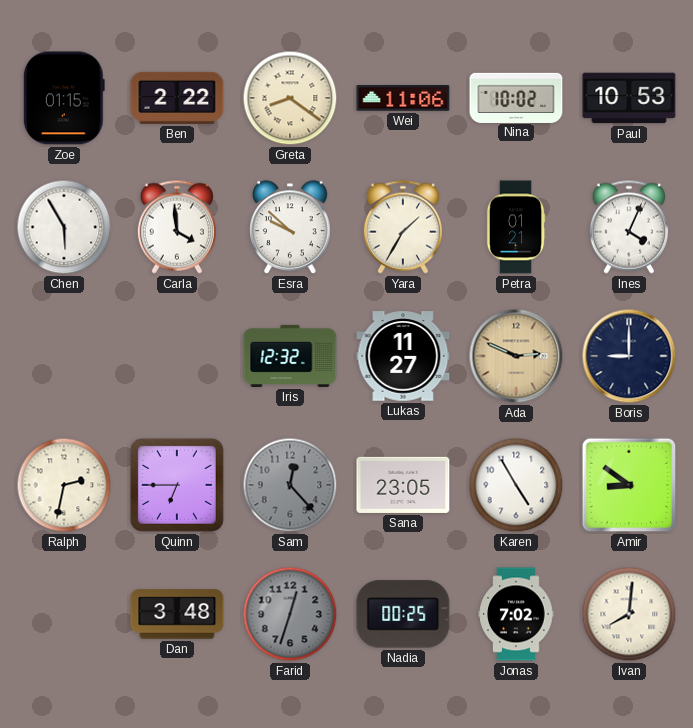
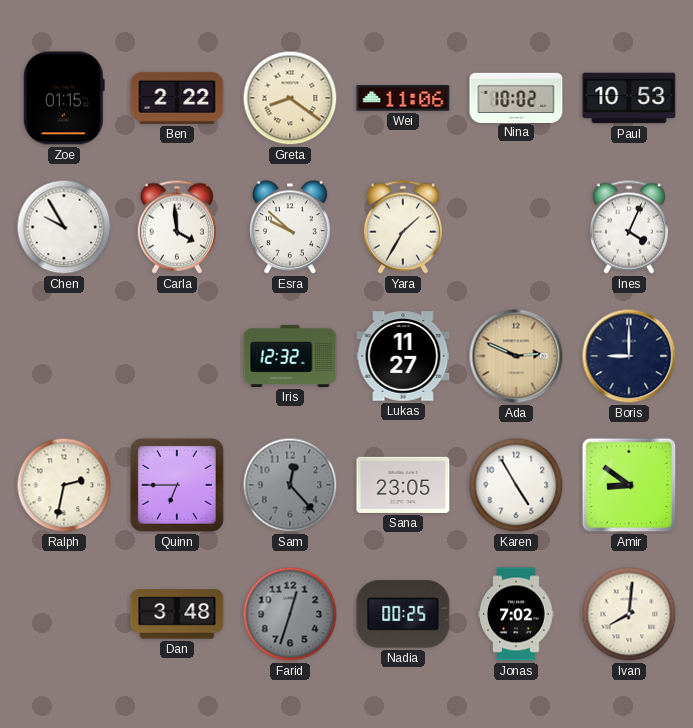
Chen: 5:55 -> 9:55
Petra: 01:21 -> none
